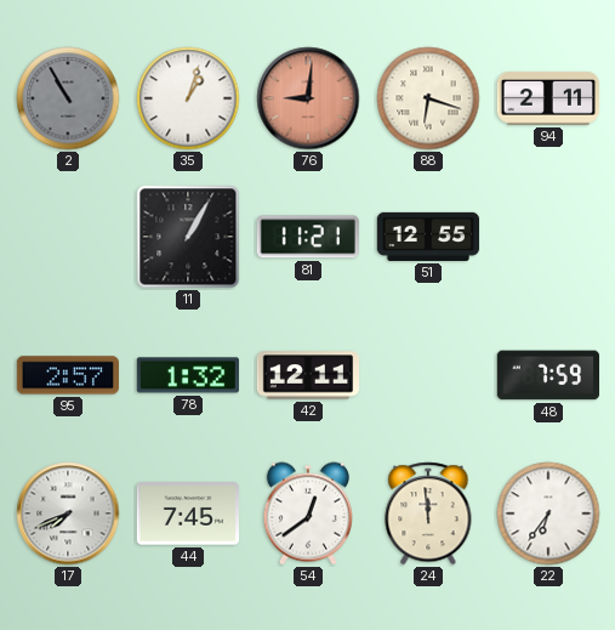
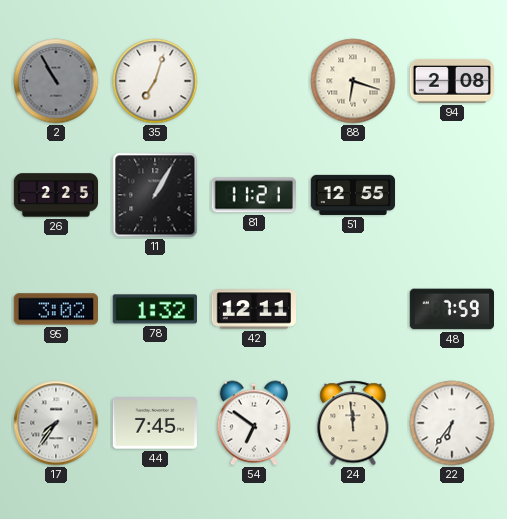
35: 1:03 -> 7:03
76: 9:01 -> none
94: 2:11 -> 2:08
26: none -> 2:25
95: 2:57 -> 3:02
17: 7:41 -> 7:36
54: 12:39 -> 6:51
